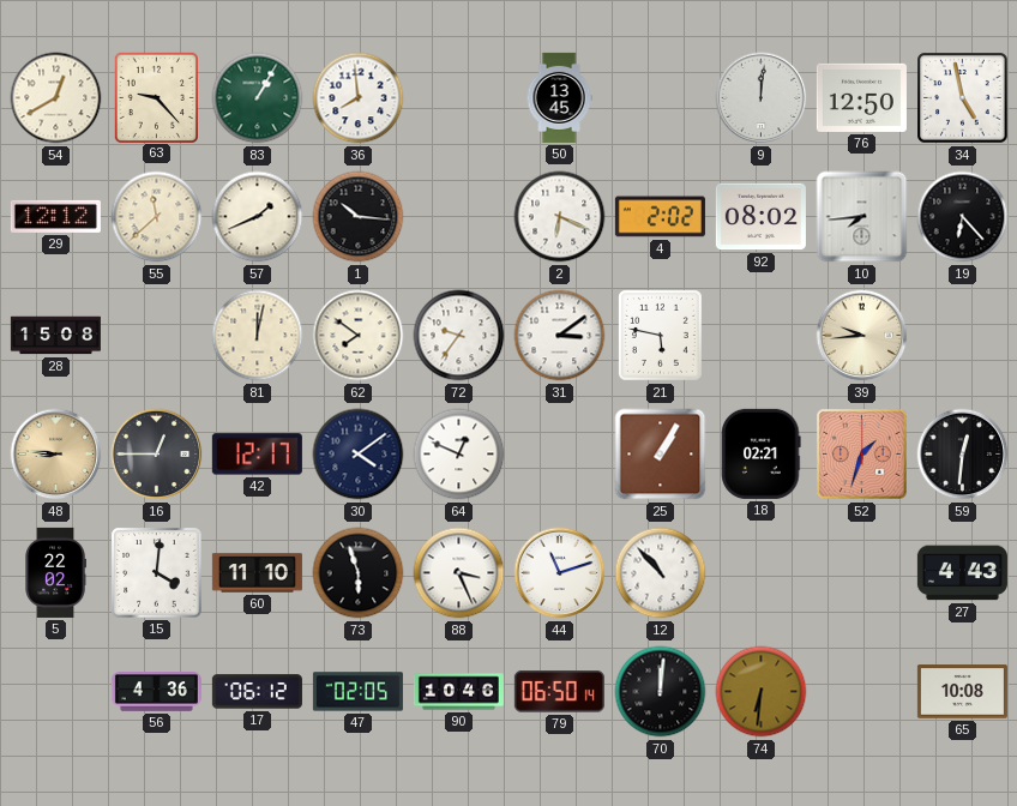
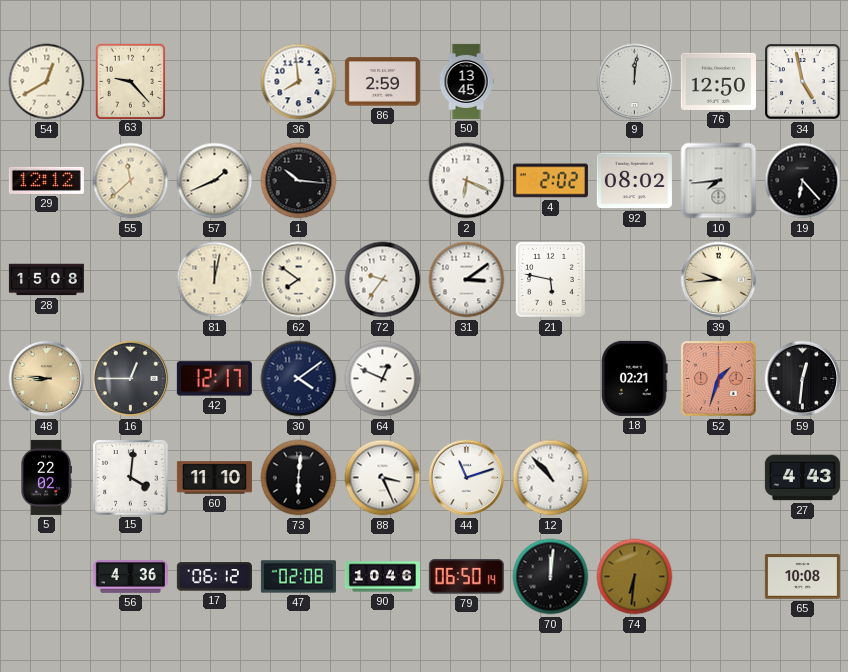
83: 1:05 -> none
86: none -> 2:59
25: 1:05 -> none
73: 5:57 -> 6:01
47: 02:05 -> 02:08
